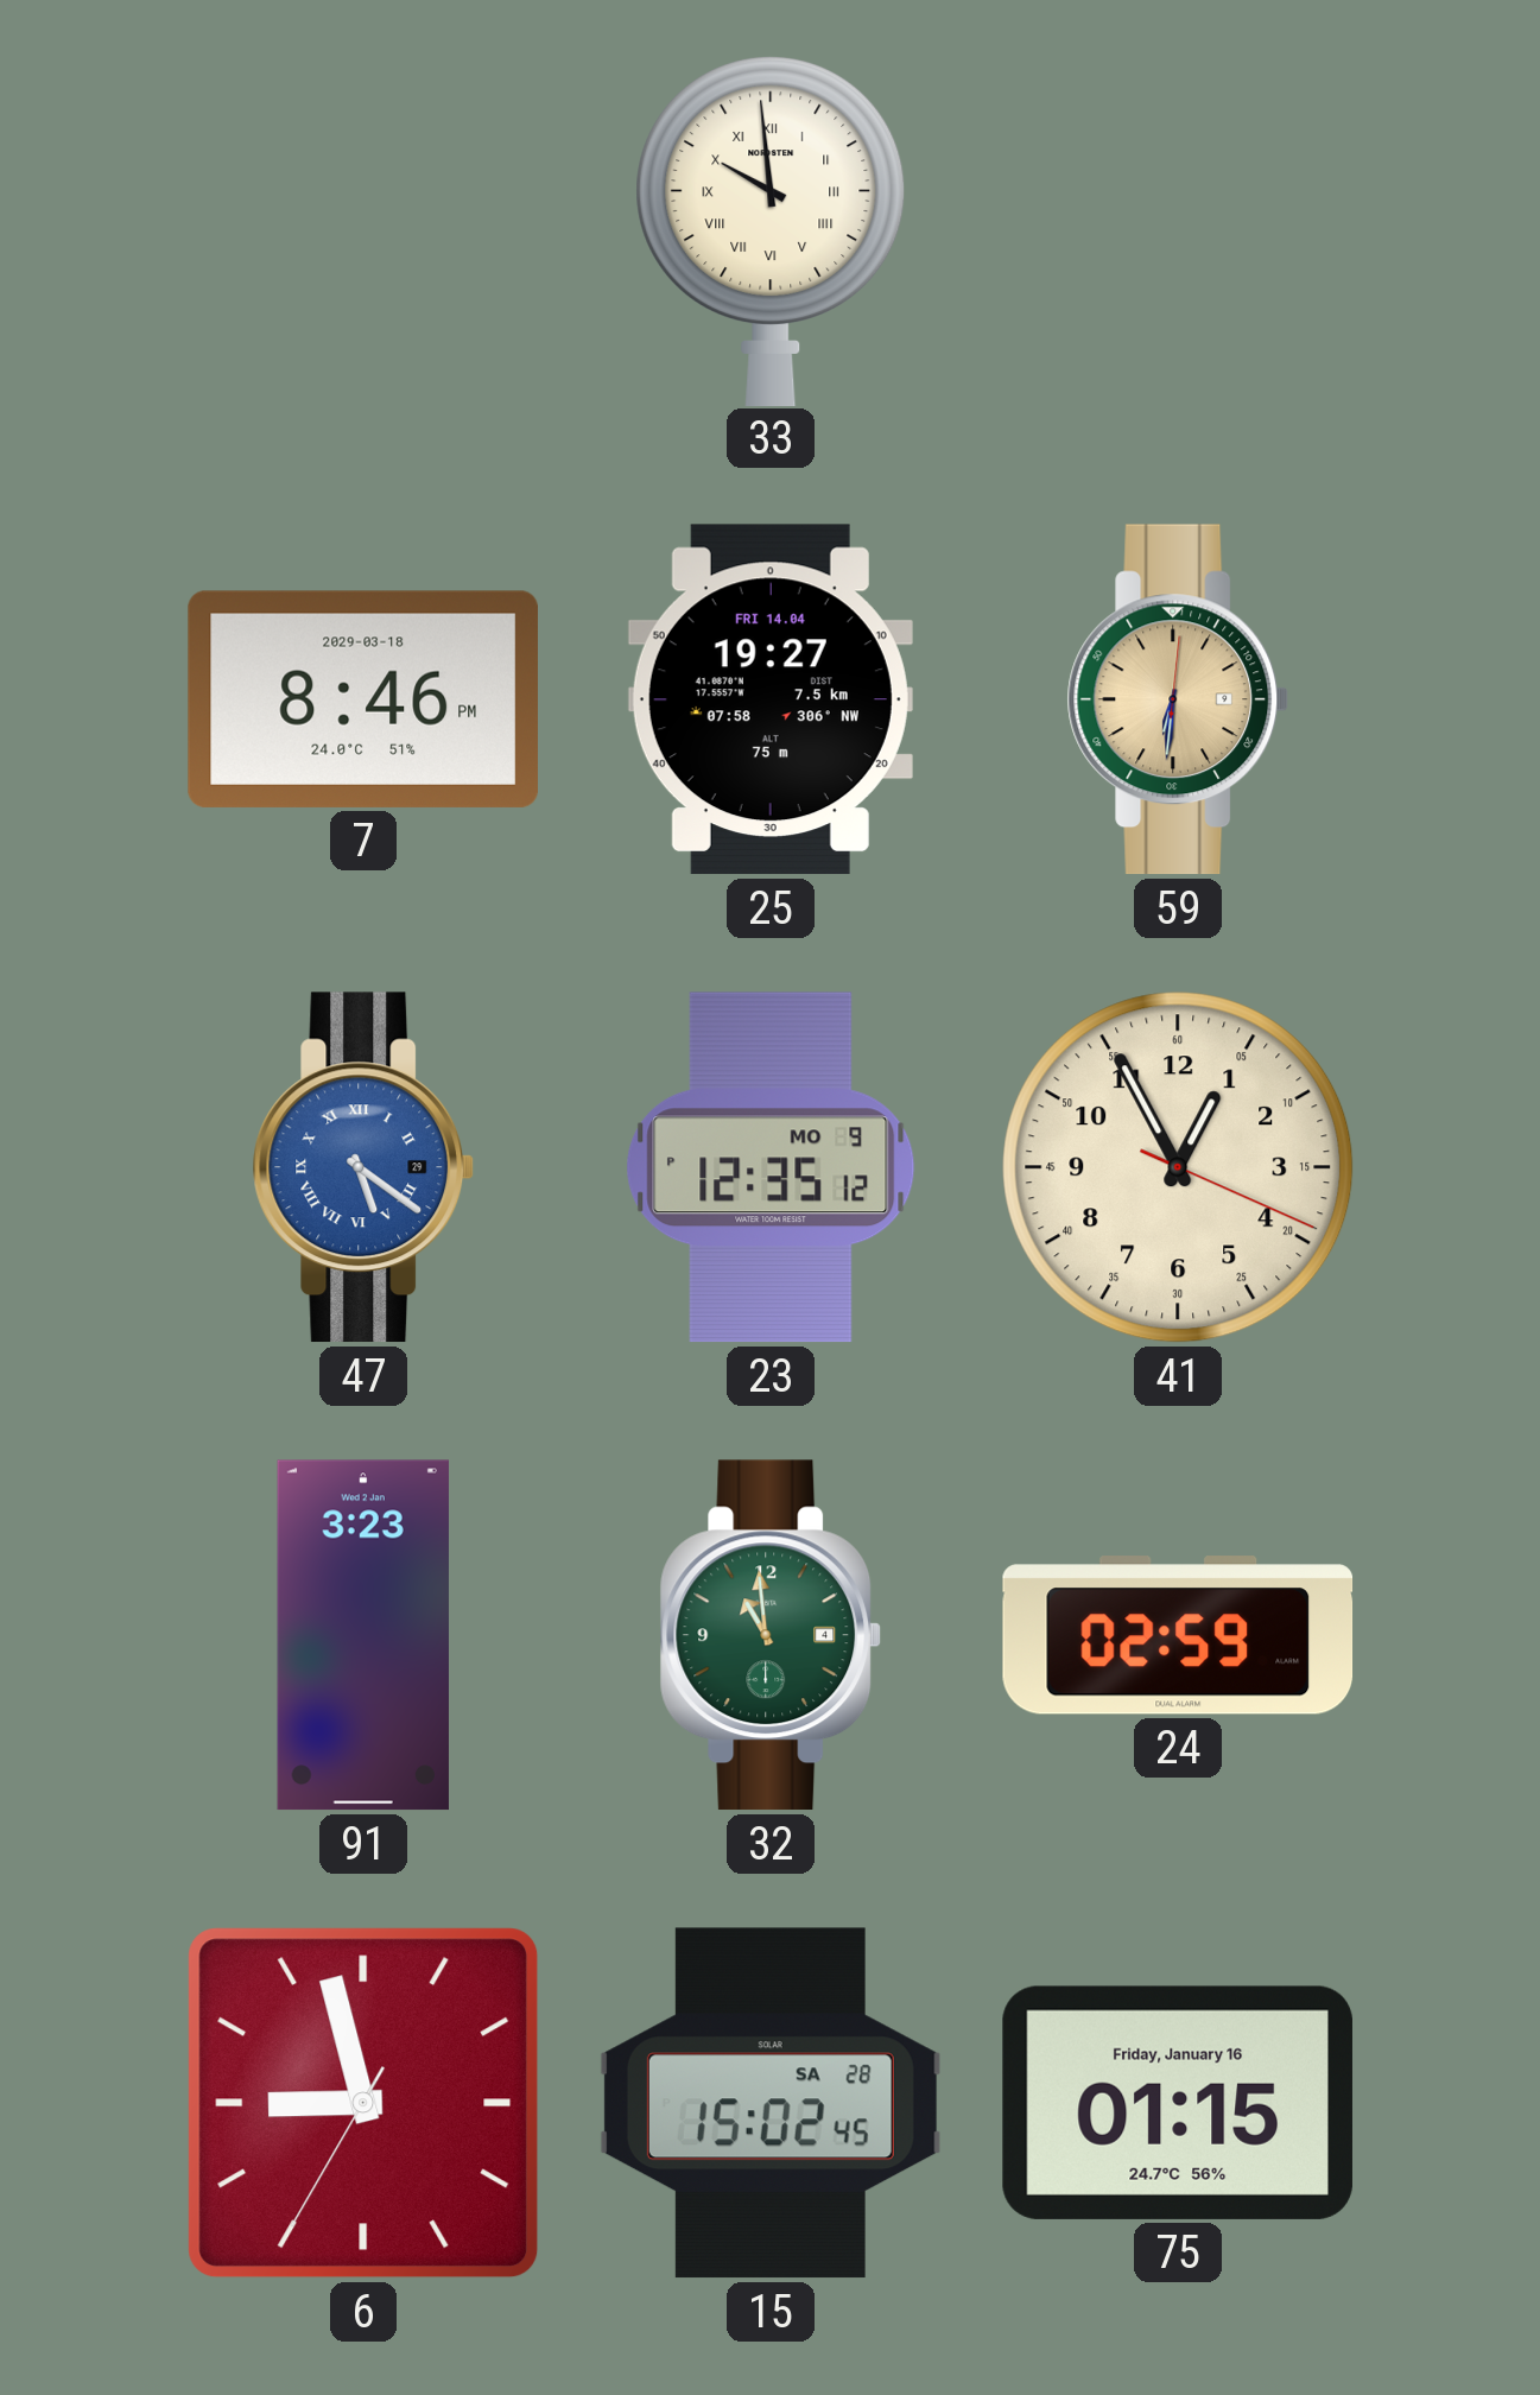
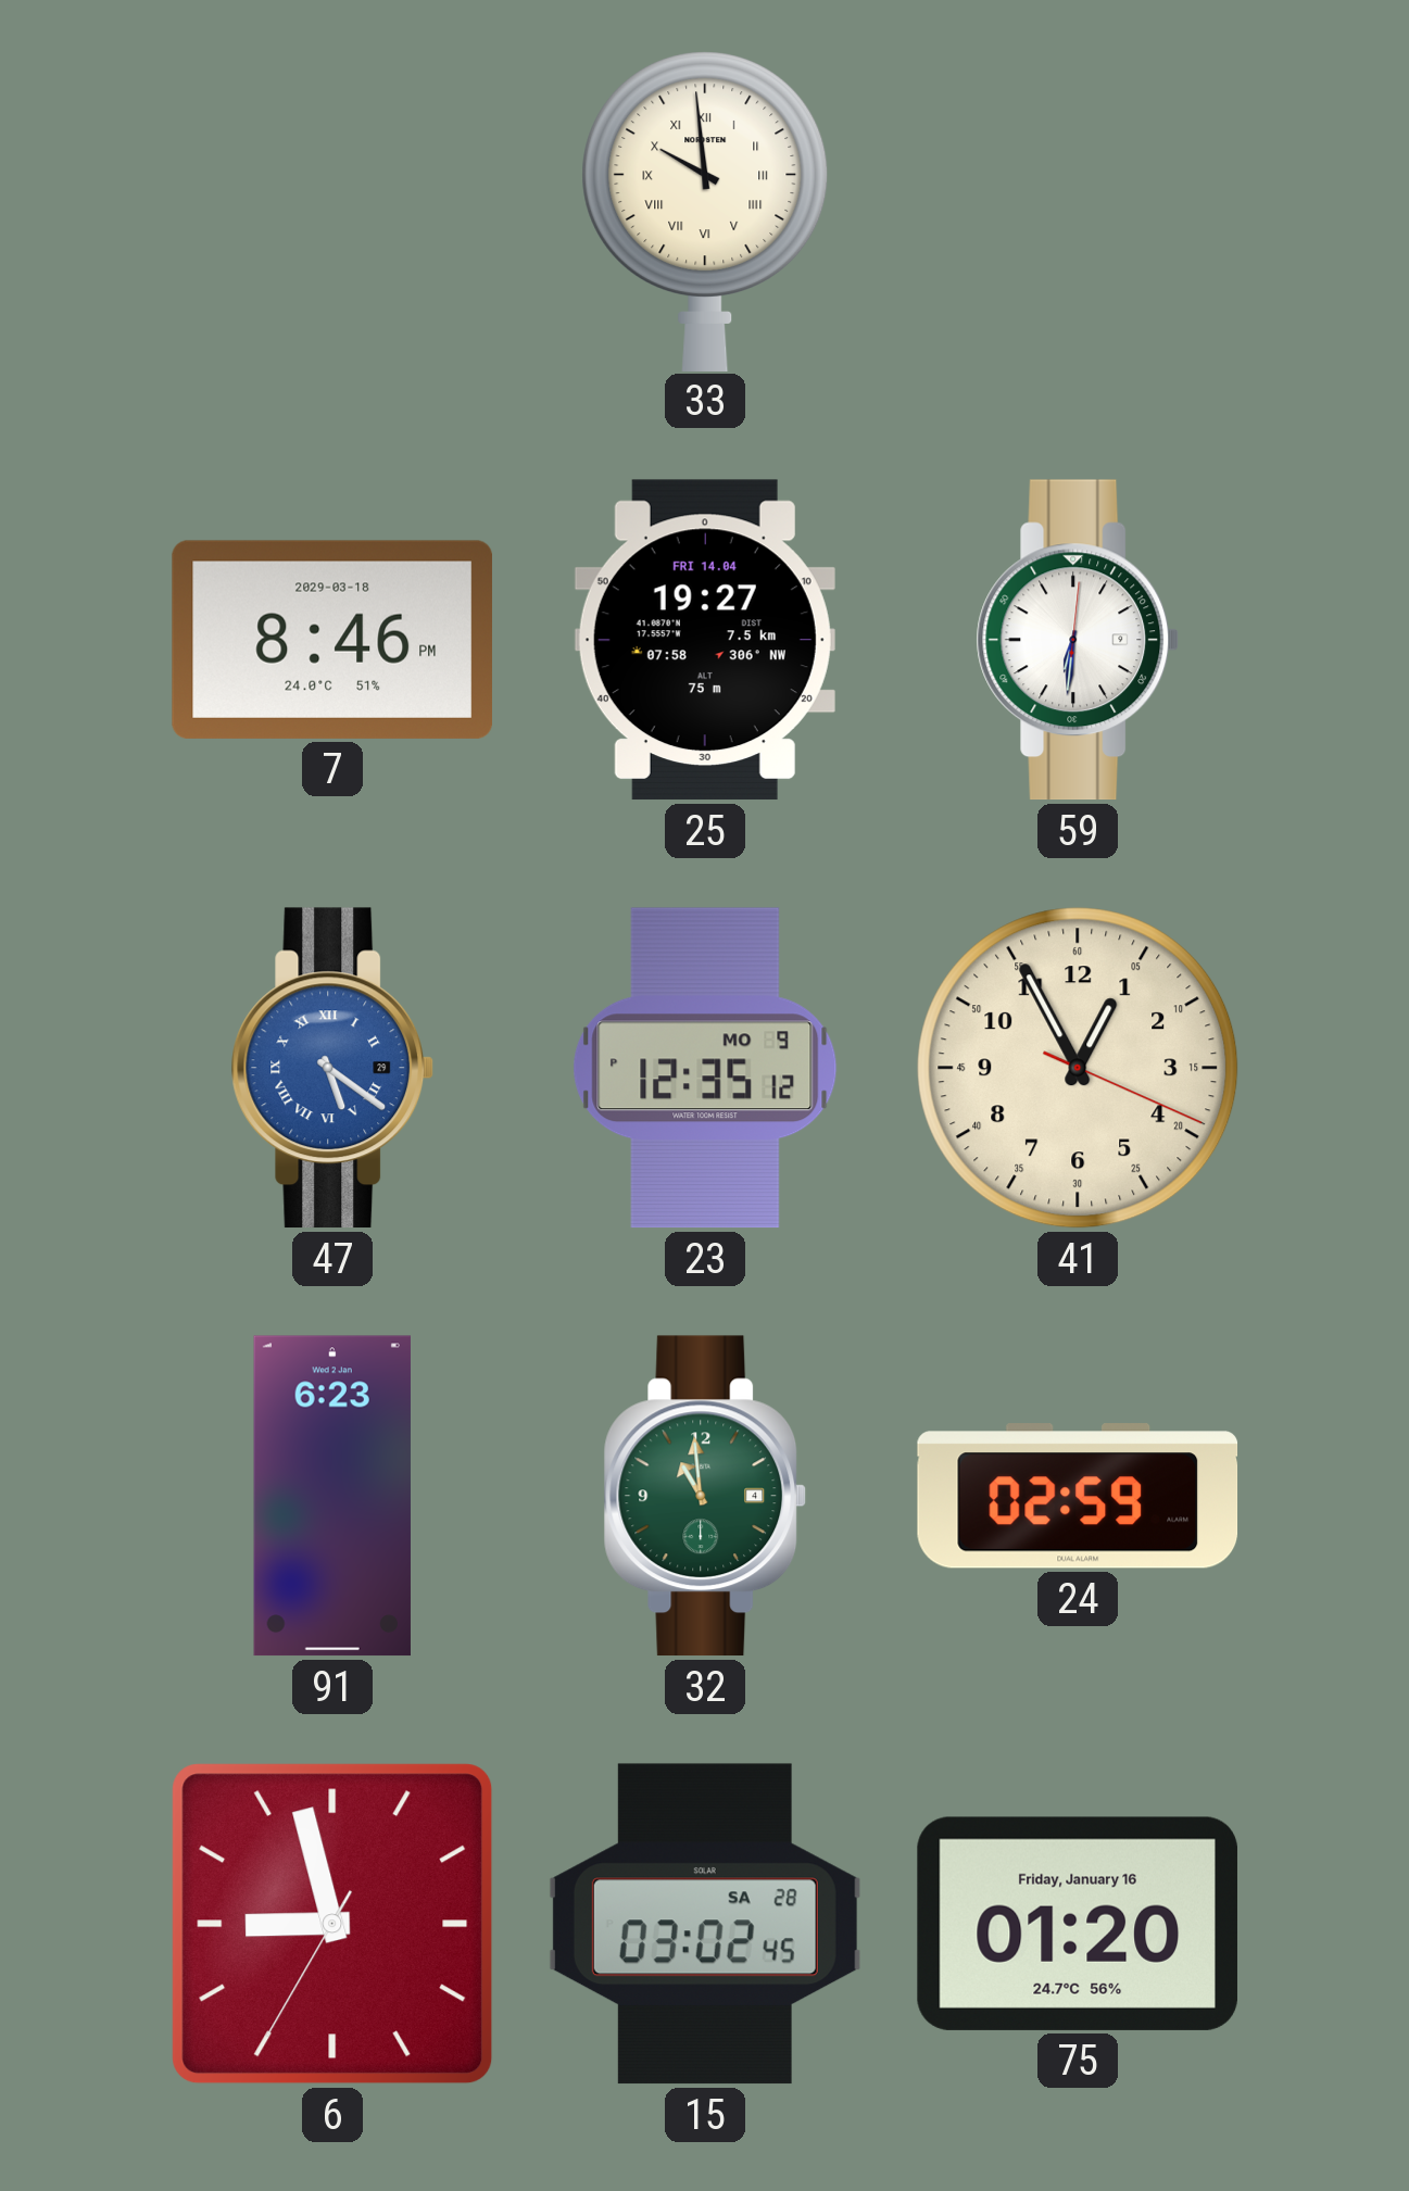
59 dial: champagne -> white
91: 3:23 -> 6:23
15: 15:02 -> 03:02
75: 01:15 -> 01:20
